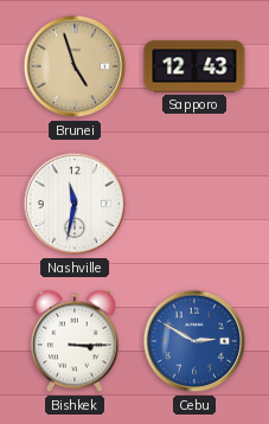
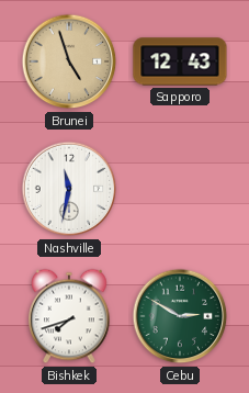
Bishkek: 3:15 -> 7:42
Cebu dial: blue -> green
